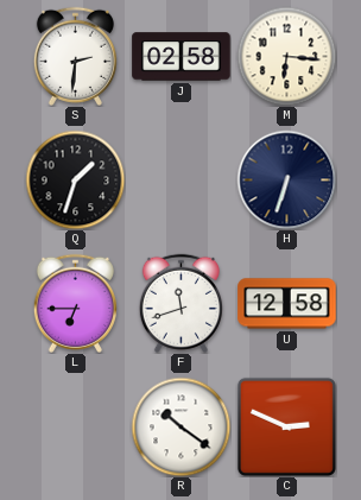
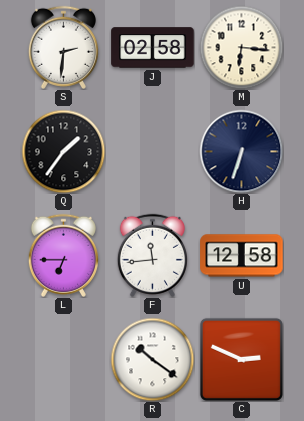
Q: 1:33 -> 1:36
F: 11:42 -> 11:44
